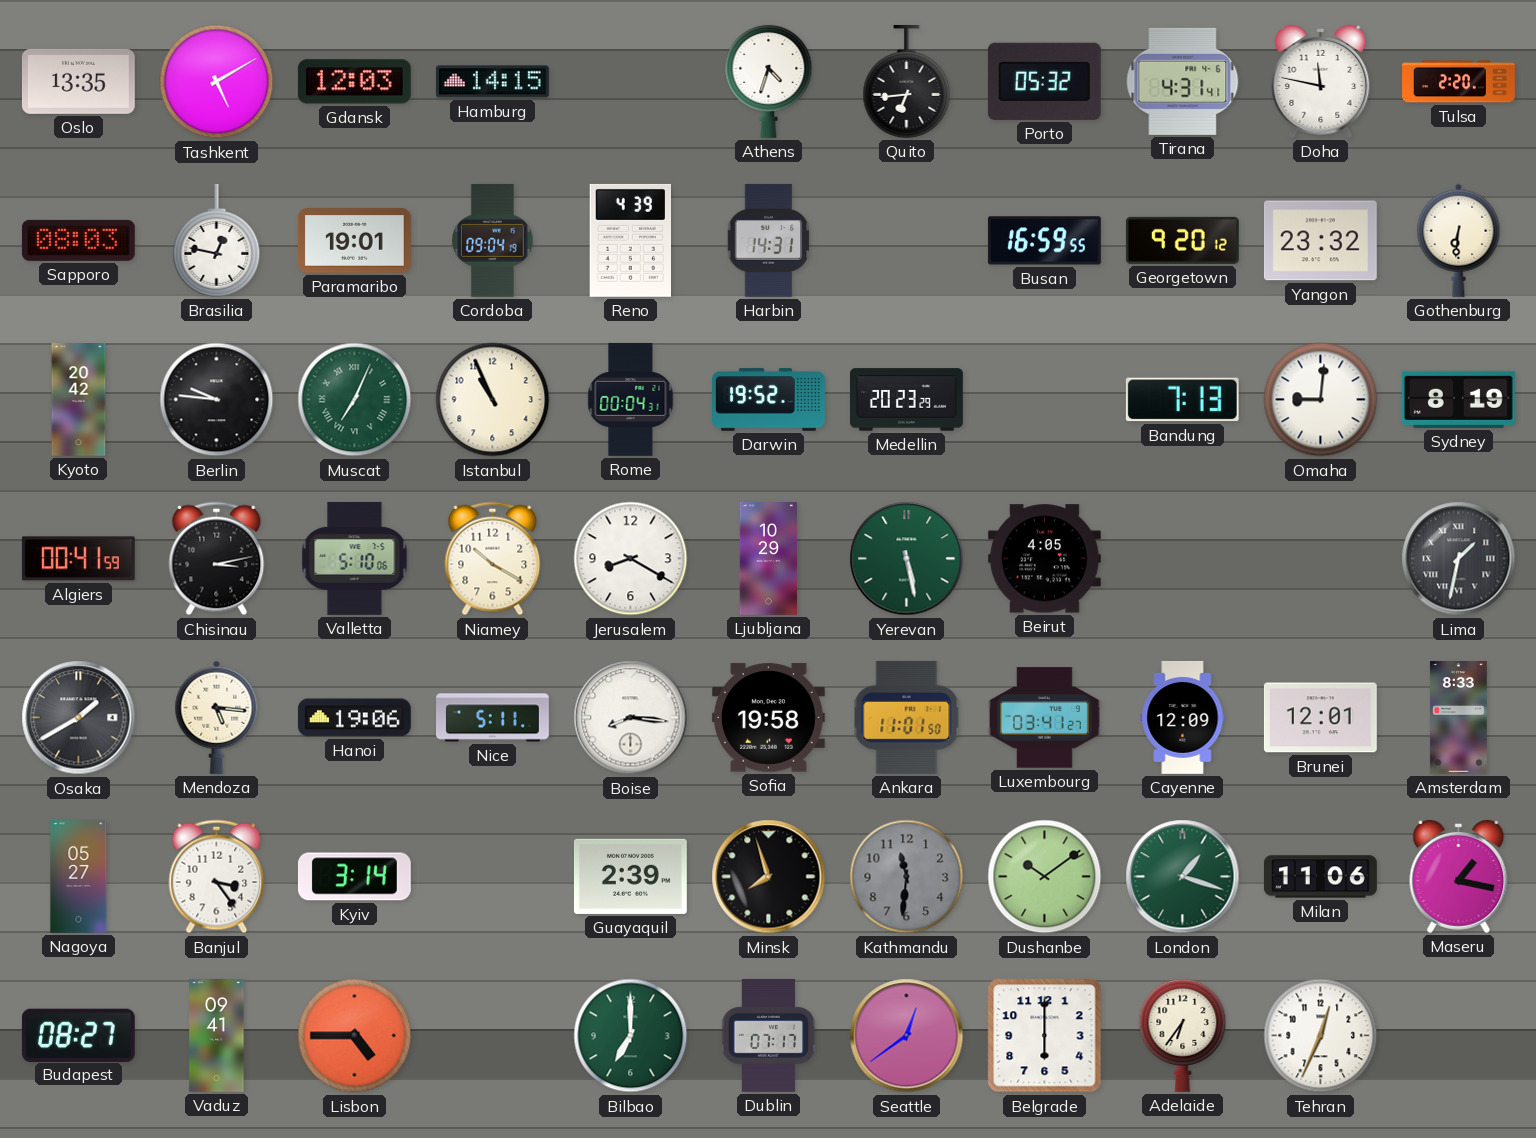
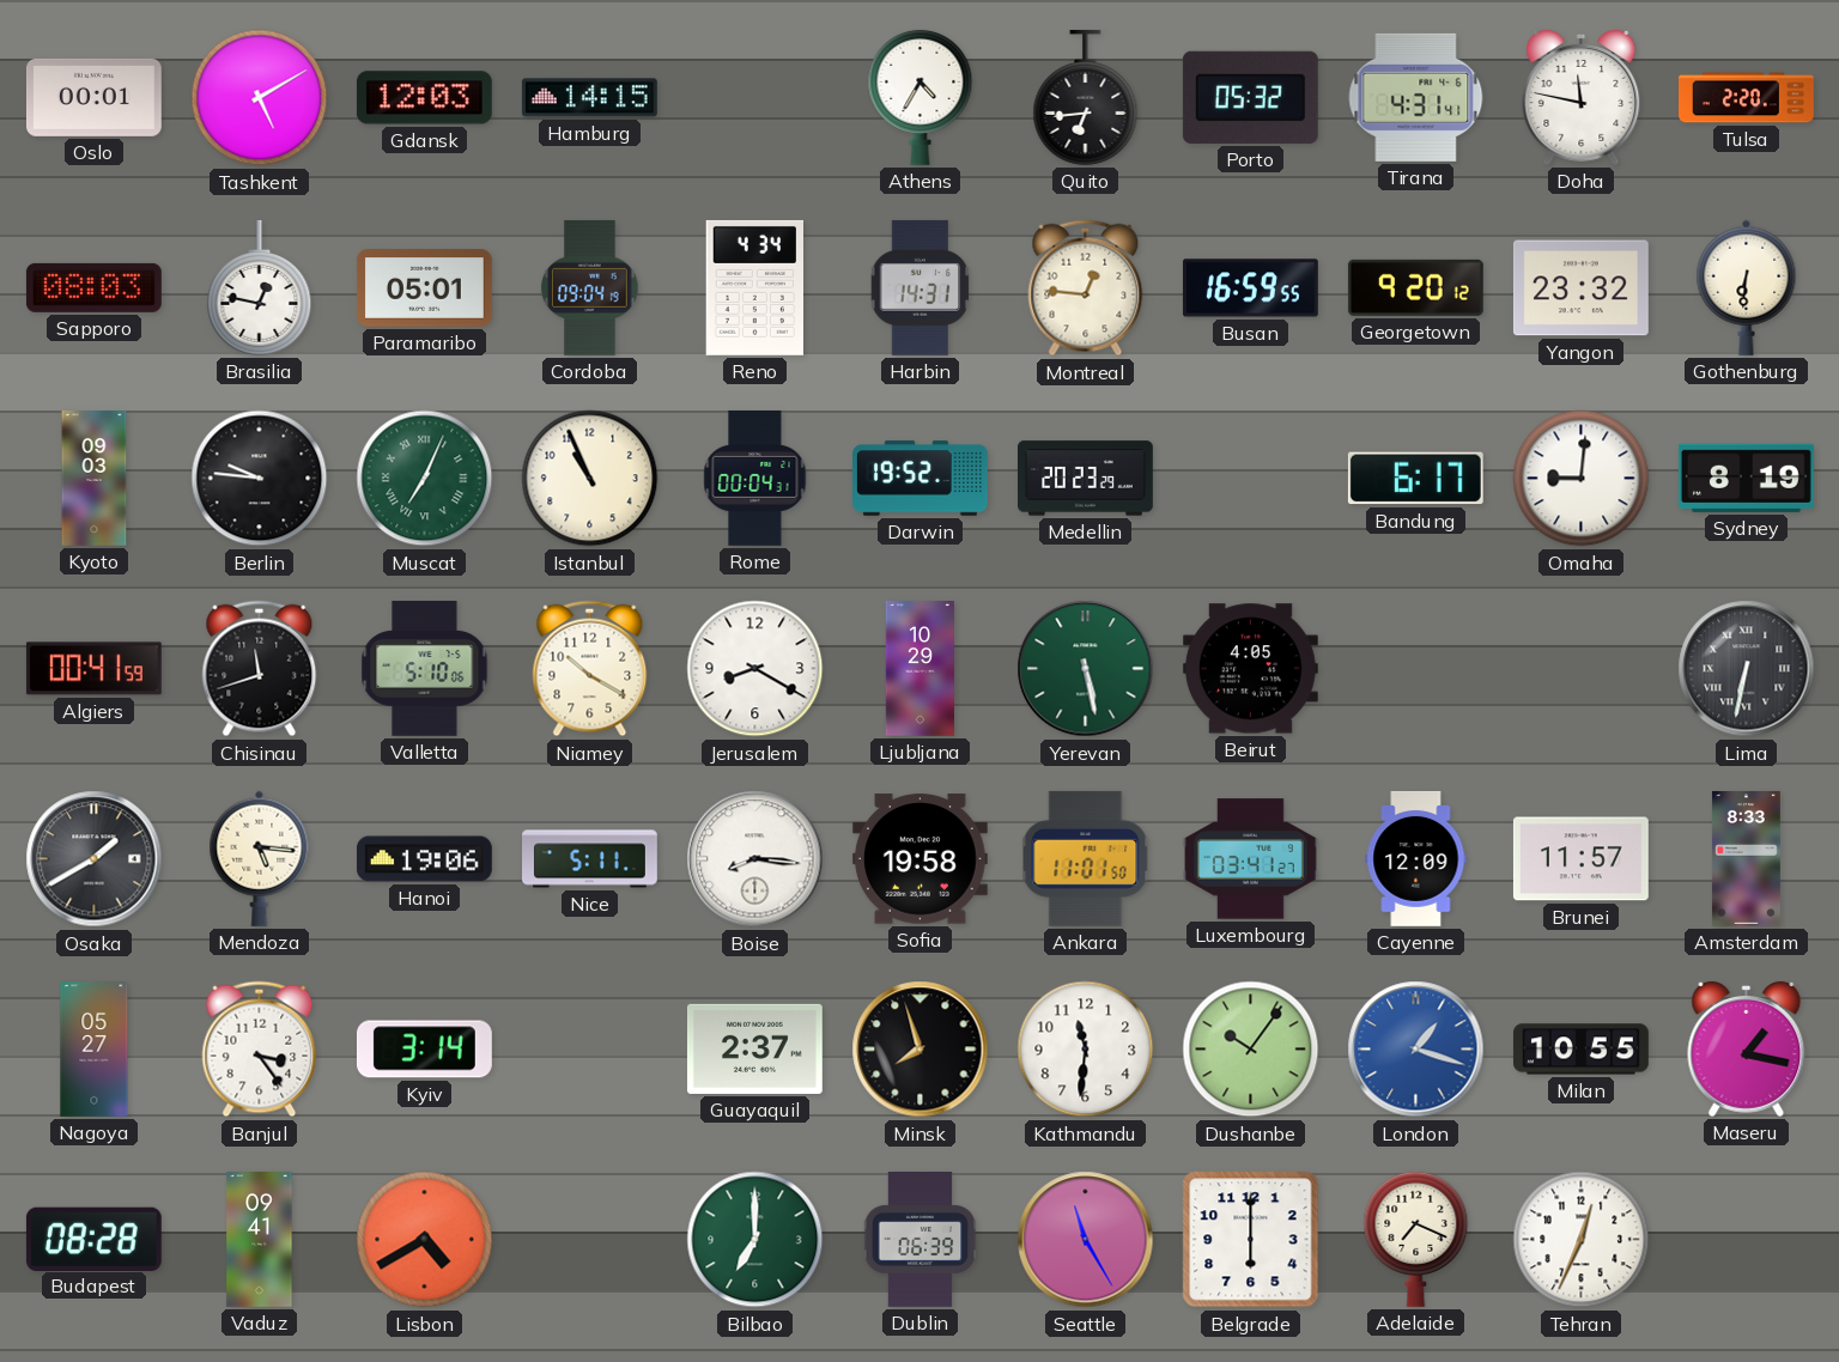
Oslo: 13:35 -> 00:01
Athens: 4:33 -> 4:35
Paramaribo: 19:01 -> 05:01
Reno: 4:39 -> 4:34
Montreal: none -> 12:46
Kyoto: 20:42 -> 09:03
Bandung: 7:13 -> 6:17
Chisinau: 3:13 -> 11:42
Lima: 1:32 -> 6:32
Brunei: 12:01 -> 11:57
Guayaquil: 2:39 -> 2:37
Kathmandu dial: grey -> white
Dushanbe: 10:09 -> 10:06
London dial: green -> blue
Milan: 11:06 -> 10:55
Budapest: 08:27 -> 08:28
Lisbon: 4:45 -> 4:40
Dublin: 07:17 -> 06:39
Seattle: 12:39 -> 11:25
Adelaide: 6:36 -> 7:19
